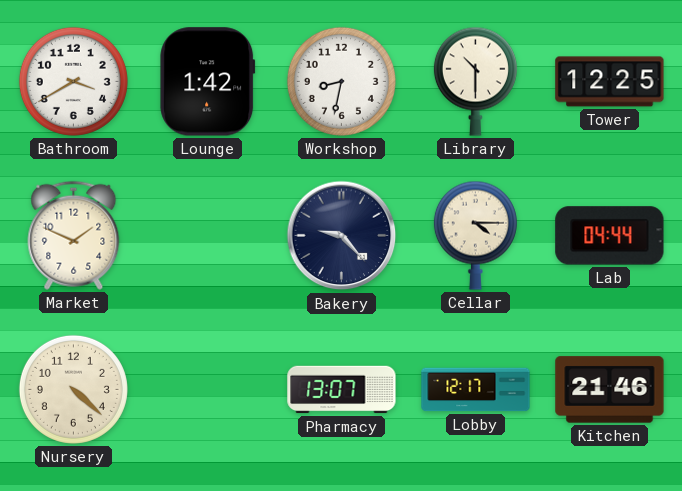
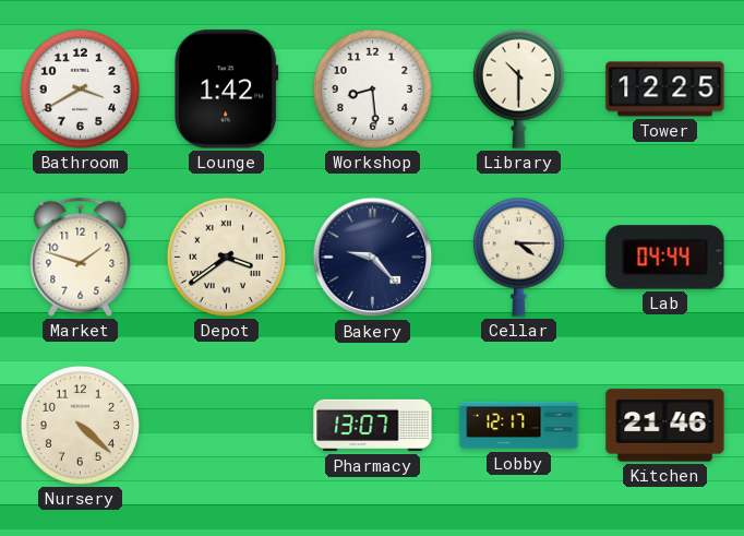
Workshop: 8:32 -> 8:29
Market: 1:49 -> 1:48
Depot: none -> 3:39
